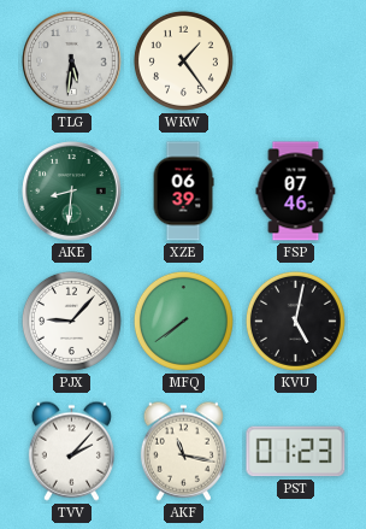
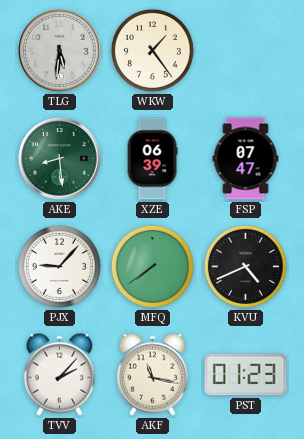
AKE: 8:31 -> 8:29
FSP: 07:46 -> 07:47
KVU: 5:02 -> 4:41
